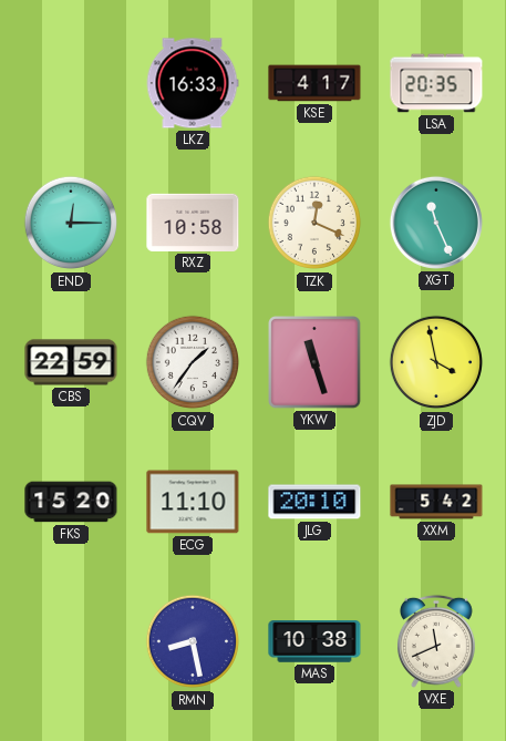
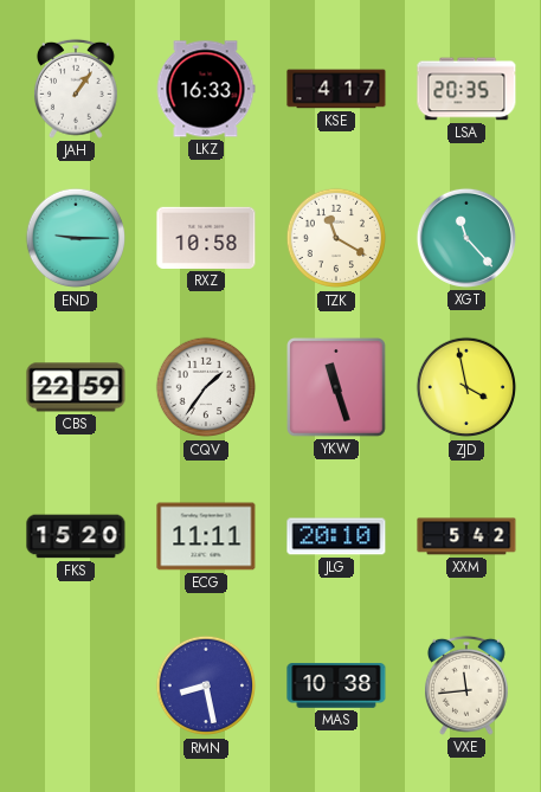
JAH: none -> 1:06
END: 12:15 -> 9:15
TZK: 12:19 -> 11:20
XGT: 11:26 -> 11:23
ECG: 11:10 -> 11:11
VXE: 11:41 -> 11:44
